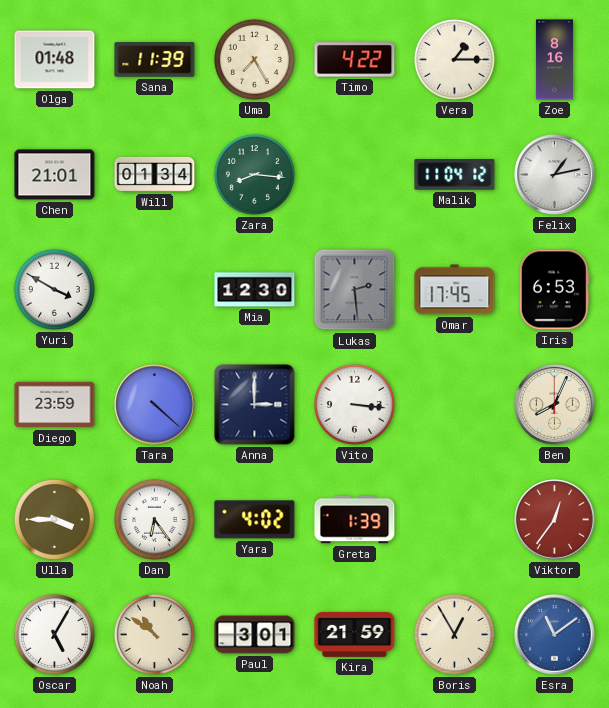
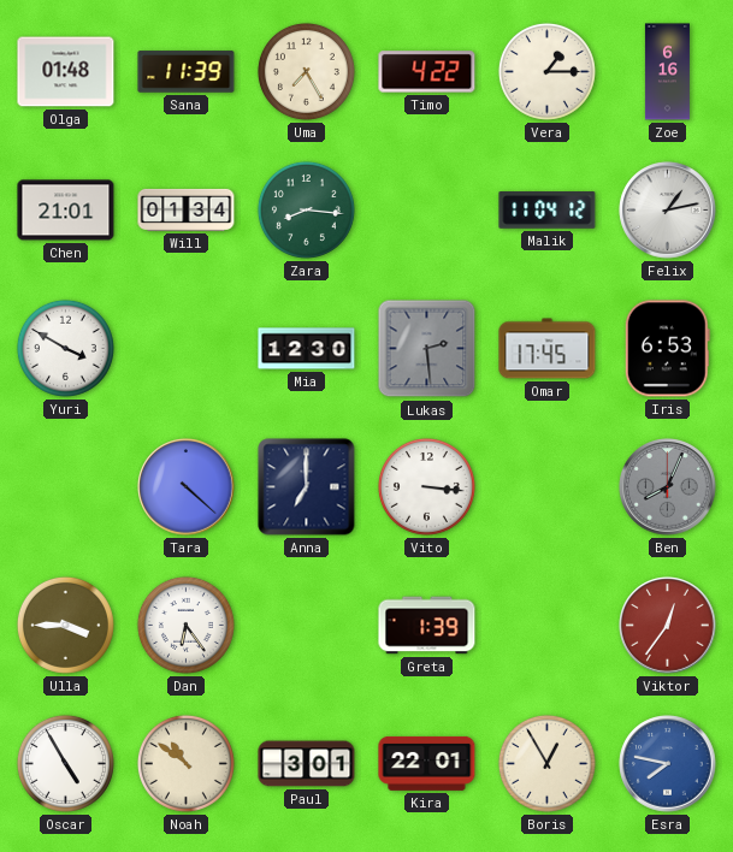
Zoe: 8:16 -> 6:16
Diego: 23:59 -> none
Anna: 3:00 -> 7:00
Ben dial: cream -> grey
Yara: 4:02 -> none
Oscar: 5:05 -> 4:55
Kira: 21:59 -> 22:01
Esra: 11:09 -> 7:47
